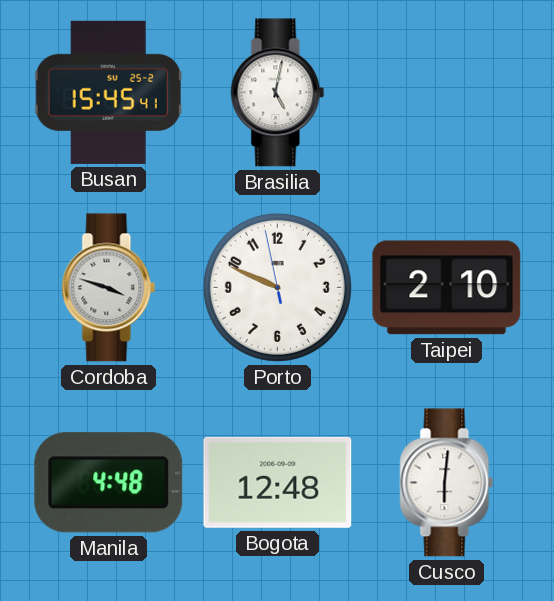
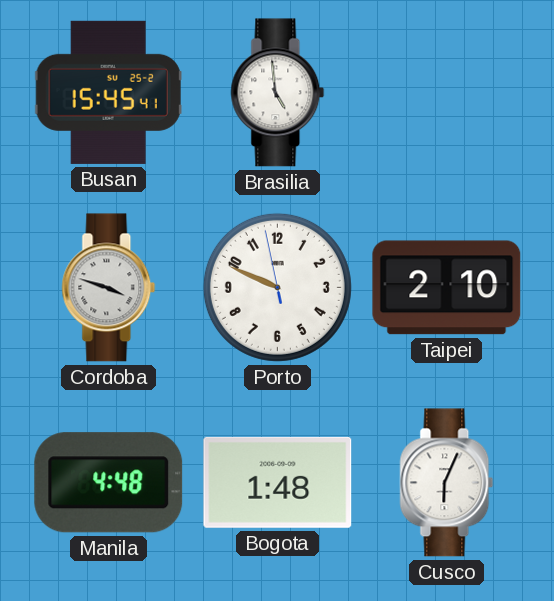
Brasilia: 5:02 -> 4:59
Bogota: 12:48 -> 1:48
Cusco: 6:01 -> 6:04
